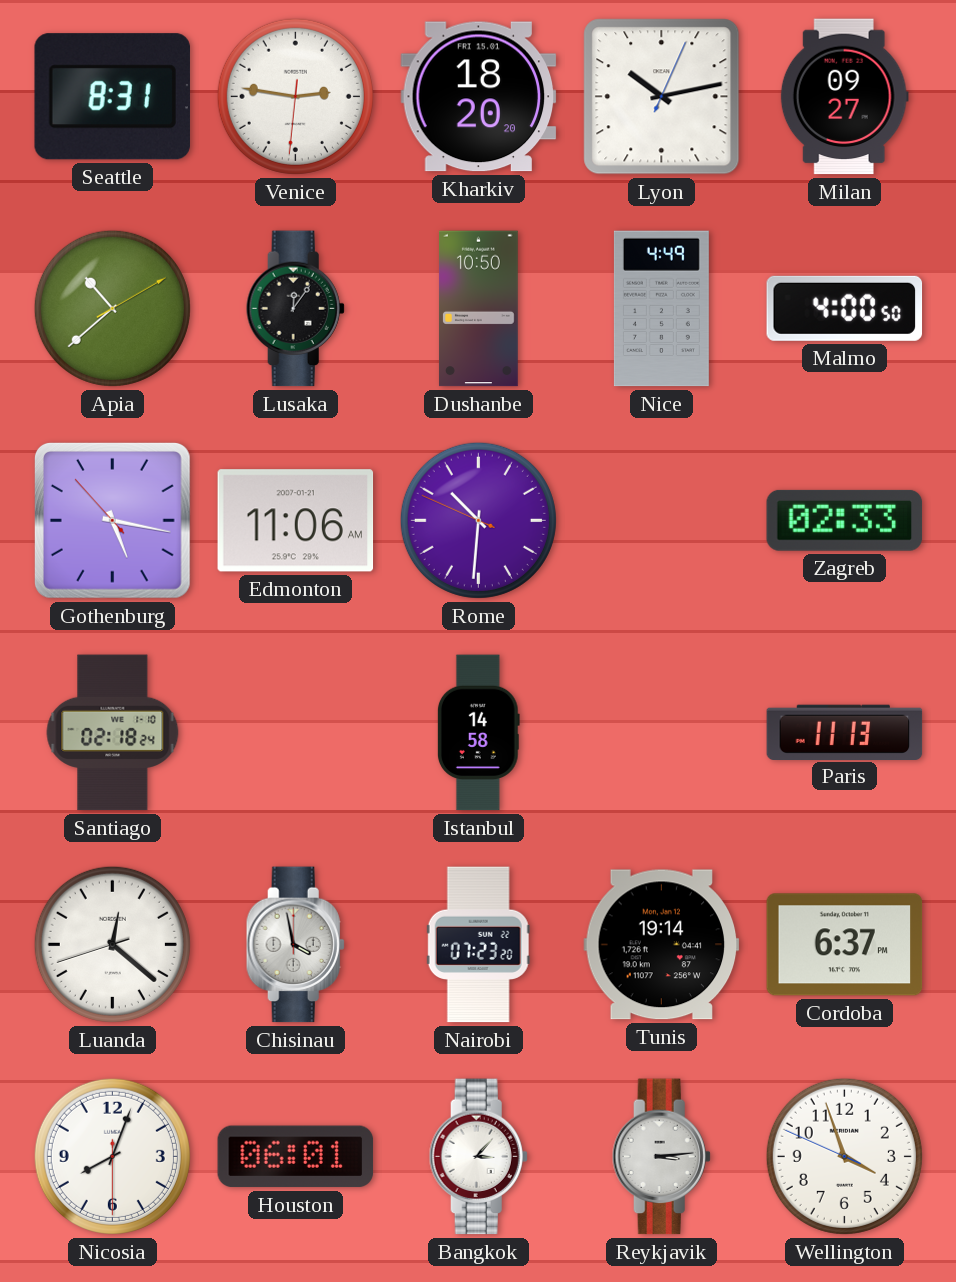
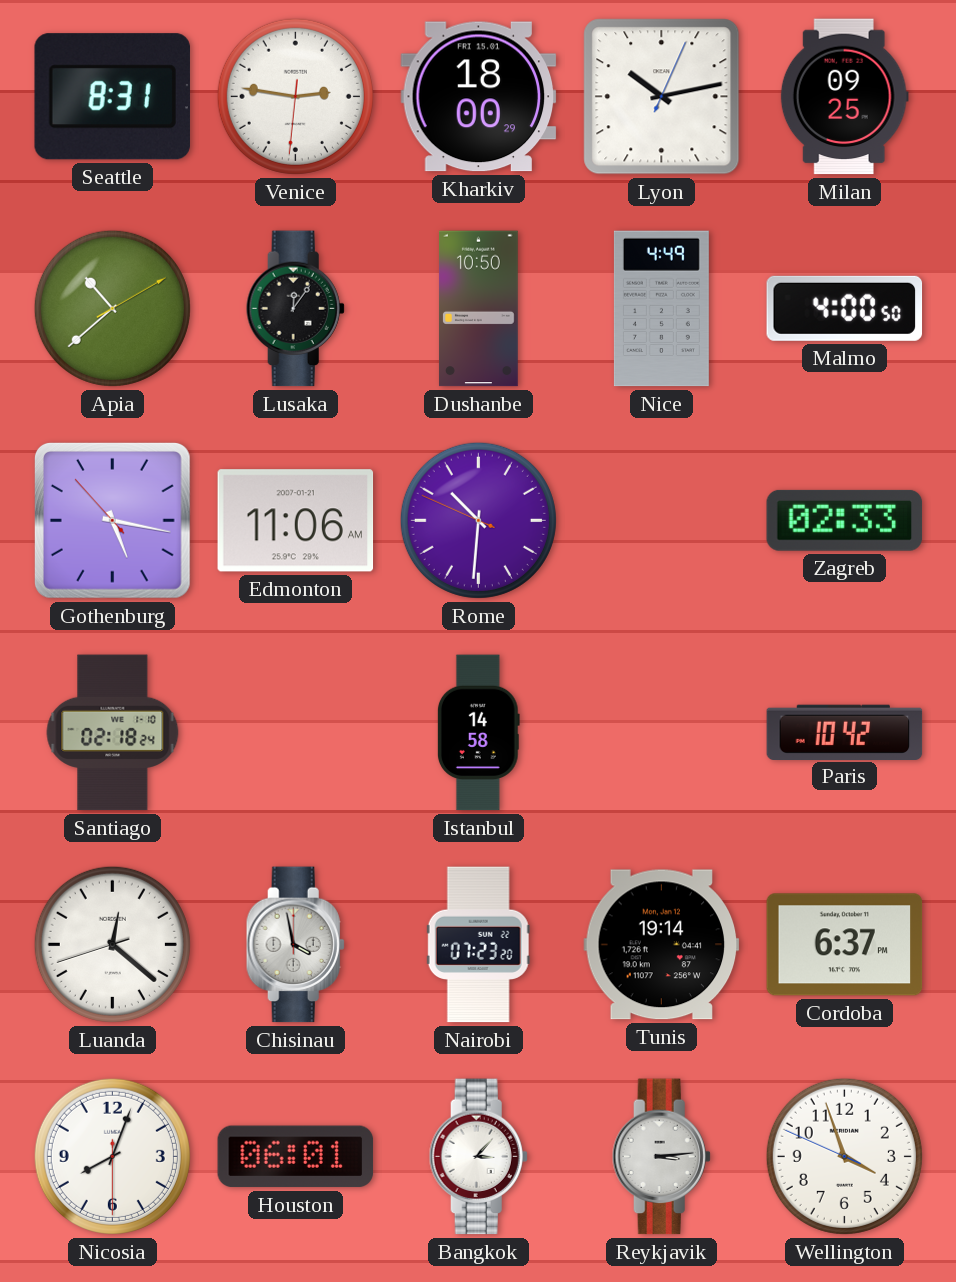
Kharkiv: 18:20 -> 18:00
Milan: 09:27 -> 09:25
Paris: 11:13 -> 10:42
